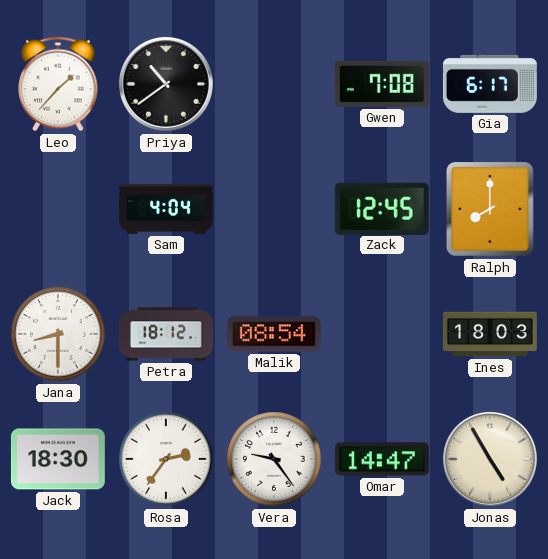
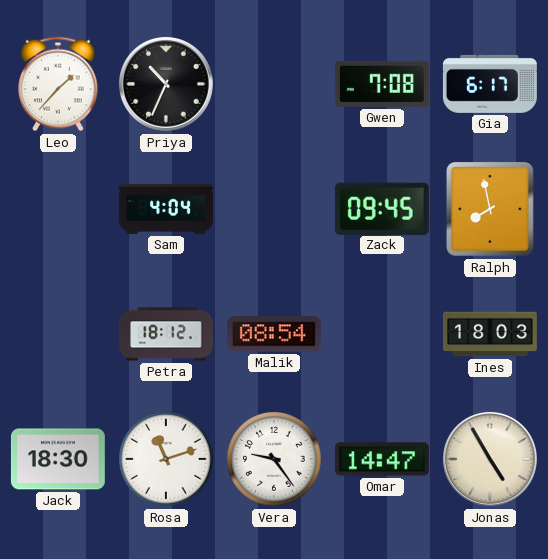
Priya: 10:39 -> 10:34
Zack: 12:45 -> 09:45
Ralph: 8:00 -> 7:58
Jana: 8:30 -> none
Rosa: 2:36 -> 11:12
